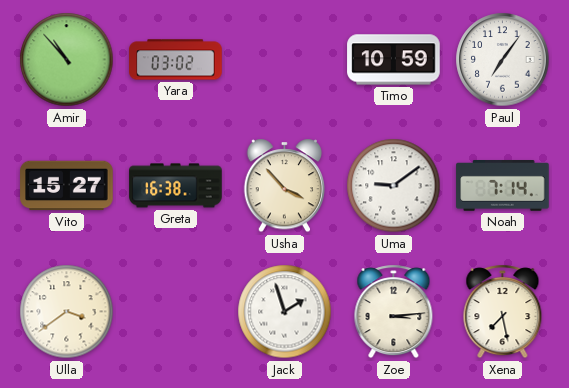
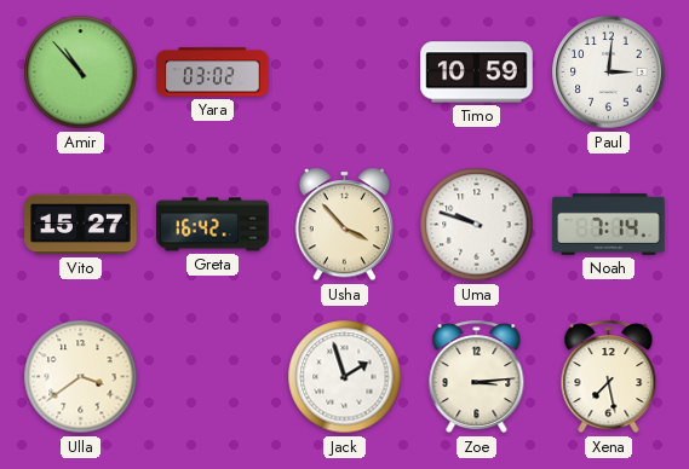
Paul: 7:06 -> 3:01
Greta: 16:38 -> 16:42
Uma: 9:09 -> 9:48
